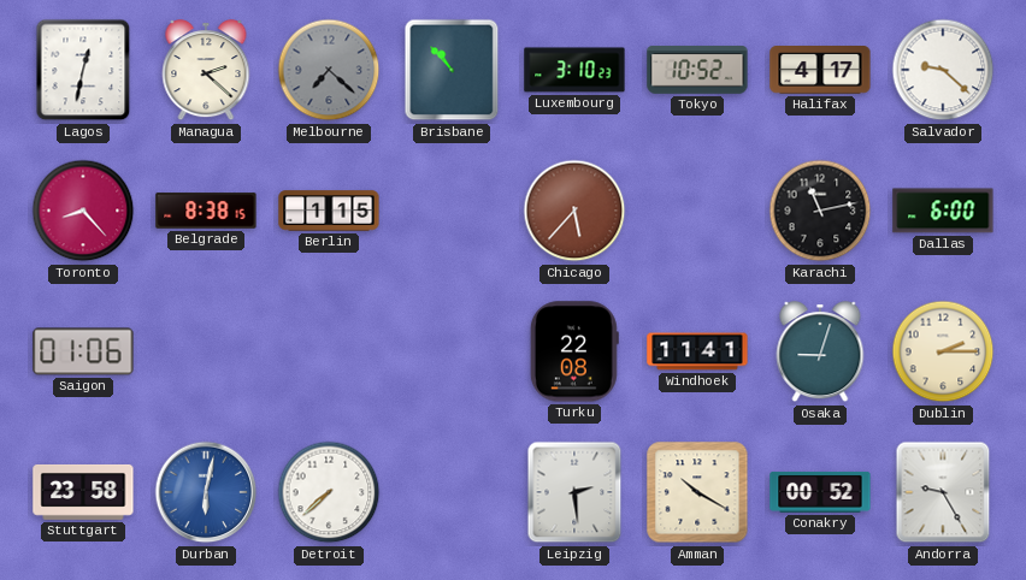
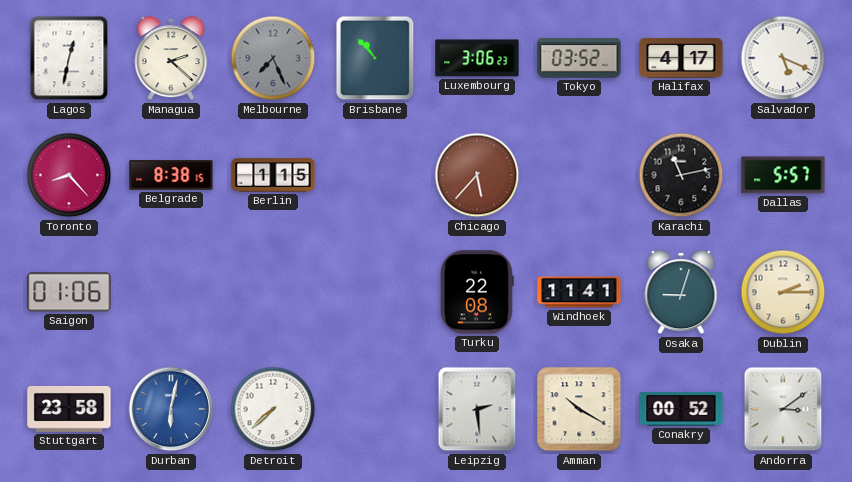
Melbourne: 7:22 -> 7:26
Luxembourg: 3:10 -> 3:06
Tokyo: 10:52 -> 03:52
Salvador: 9:22 -> 5:19
Dallas: 6:00 -> 5:57
Andorra: 9:25 -> 3:09
